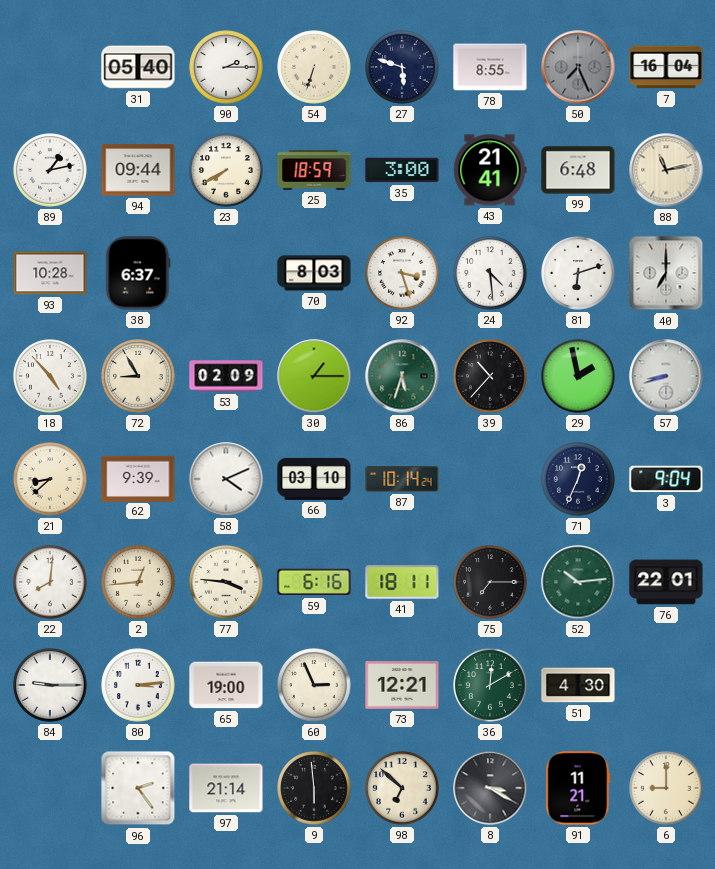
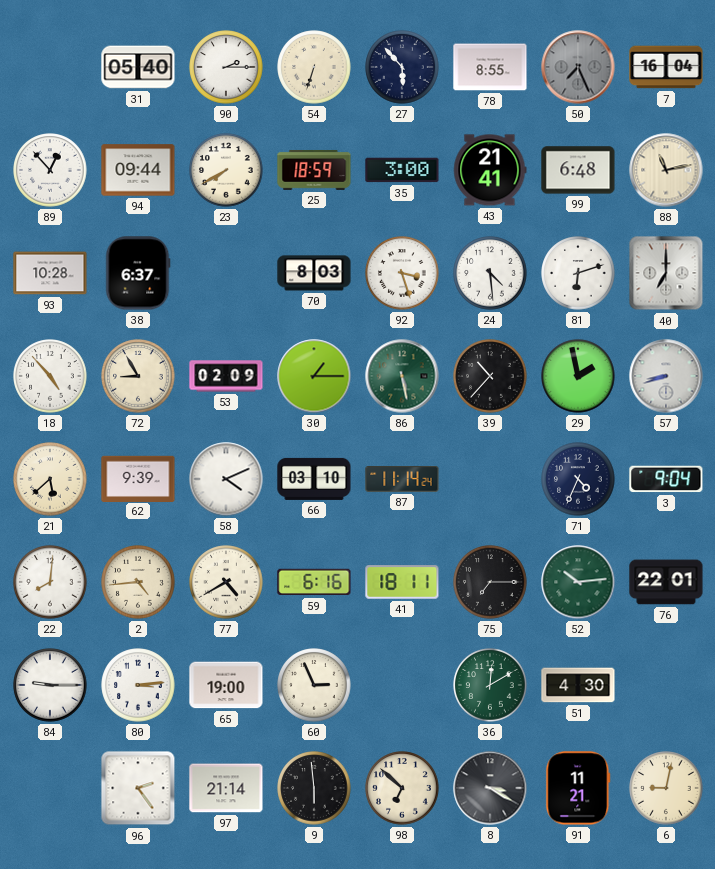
27: 5:48 -> 5:53
89: 1:13 -> 12:53
86: 5:33 -> 5:28
21: 8:38 -> 5:38
87: 10:14 -> 11:14
71: 12:34 -> 4:34
2: 12:44 -> 4:44
77: 3:46 -> 4:40
73: 12:21 -> none
6: 9:00 -> 9:02
